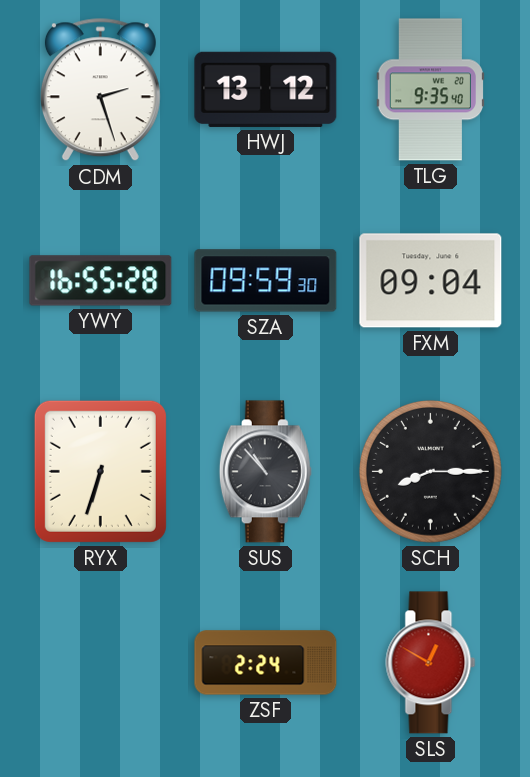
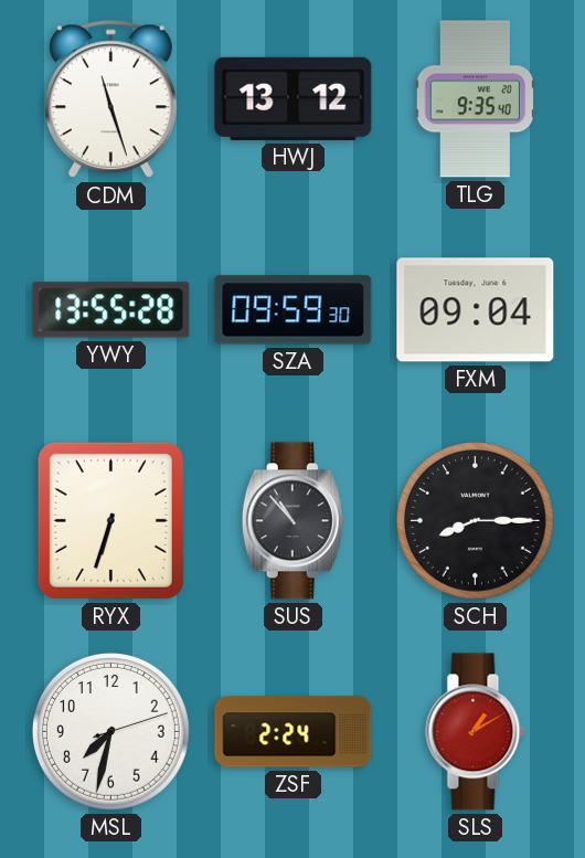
CDM: 2:27 -> 11:27
YWY: 16:55 -> 13:55
MSL: none -> 7:32
SLS: 12:50 -> 1:10
